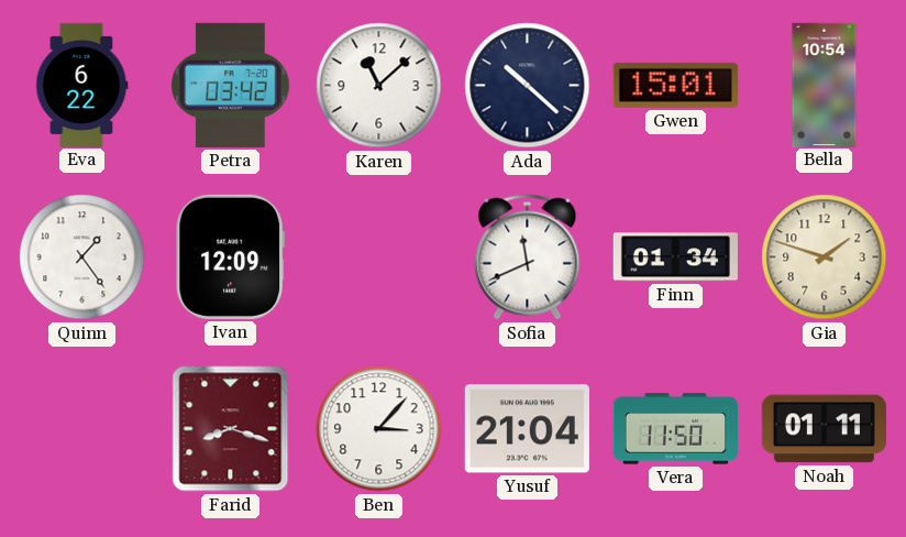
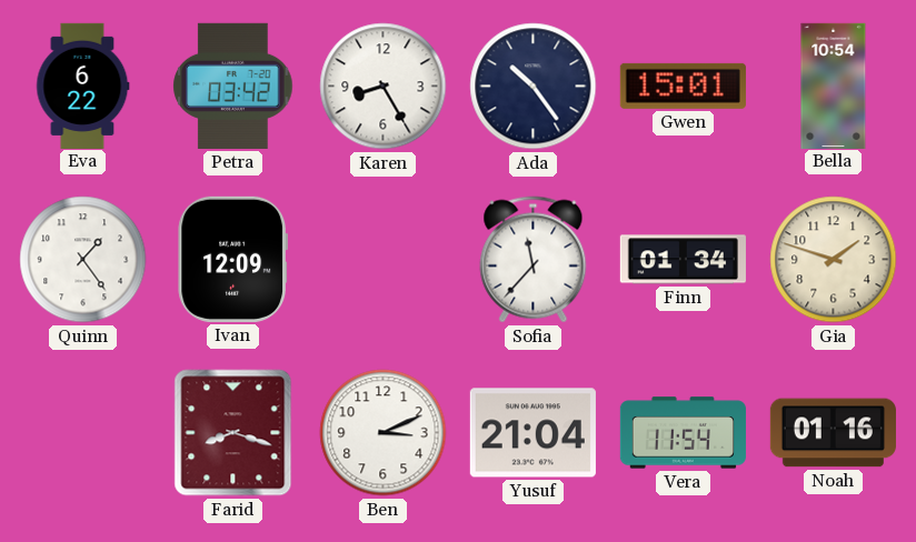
Karen: 11:08 -> 8:25
Ada: 10:22 -> 10:24
Sofia: 11:41 -> 11:37
Ben: 3:07 -> 3:11
Vera: 11:50 -> 11:54
Noah: 01:11 -> 01:16
